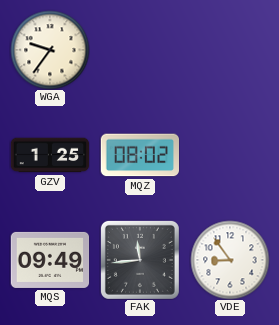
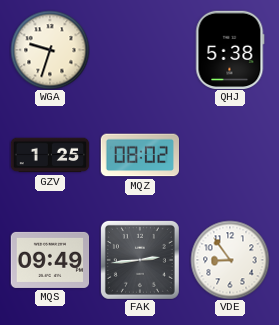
WGA: 9:36 -> 9:33
QHJ: none -> 5:38
FAK: 11:44 -> 2:44
